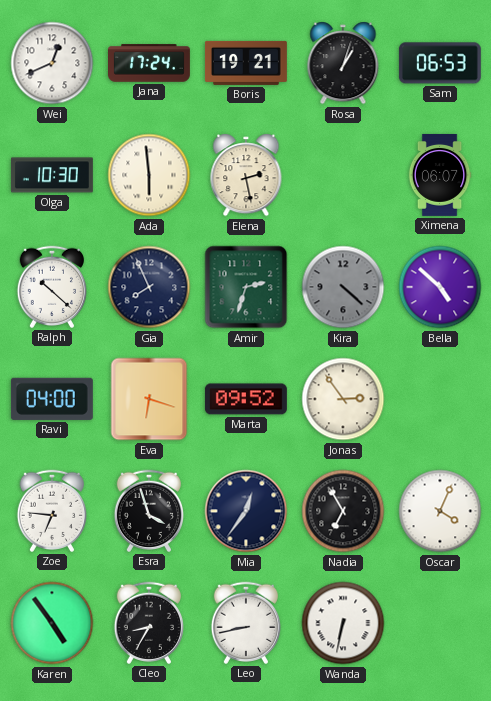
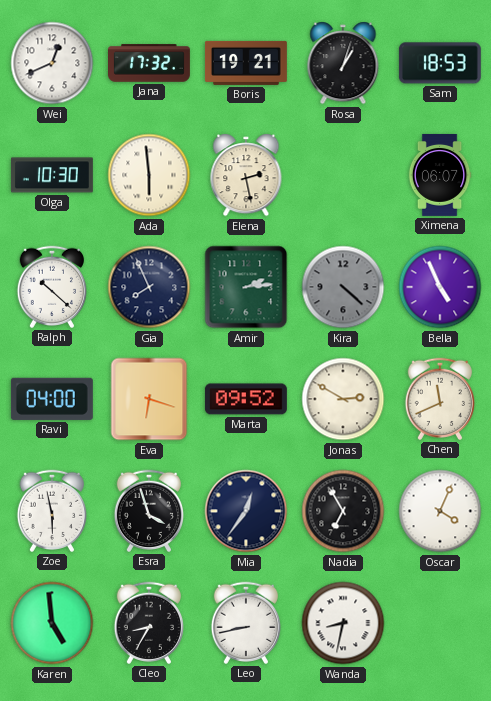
Jana: 17:24 -> 17:32
Sam: 06:53 -> 18:53
Amir: 2:33 -> 2:14
Bella: 4:52 -> 4:56
Jonas: 2:54 -> 2:50
Chen: none -> 11:41
Zoe: 6:46 -> 5:58
Karen: 4:54 -> 4:59
Wanda: 6:32 -> 8:32
